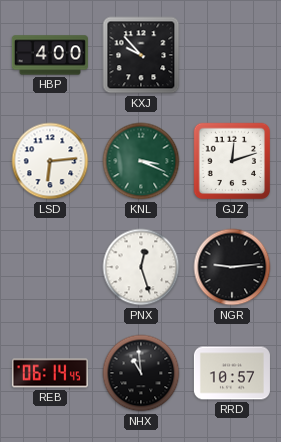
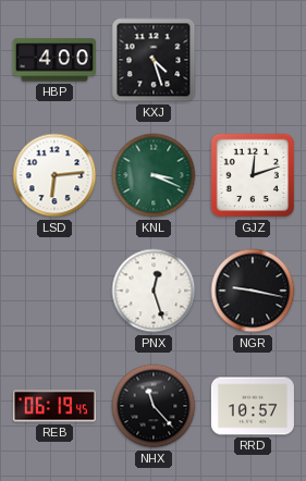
KXJ: 9:53 -> 4:27
NGR: 9:14 -> 9:17
REB: 06:14 -> 06:19
NHX: 10:59 -> 11:23
